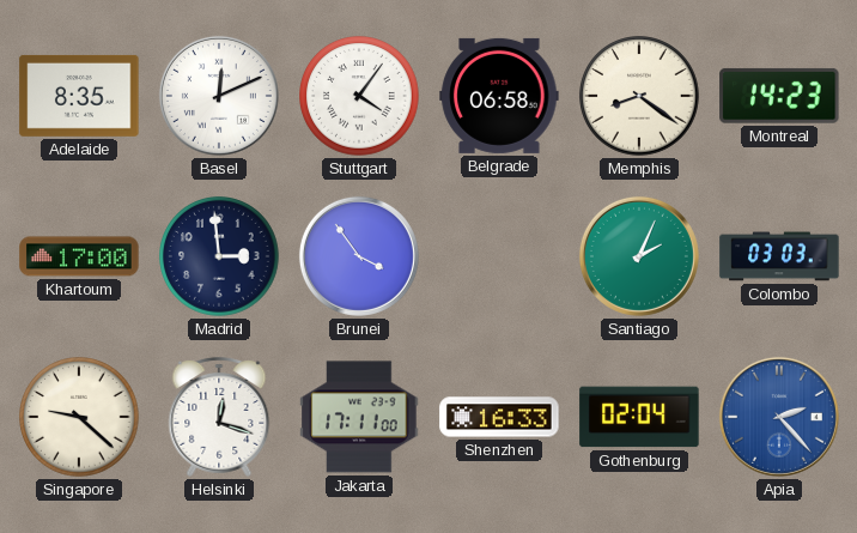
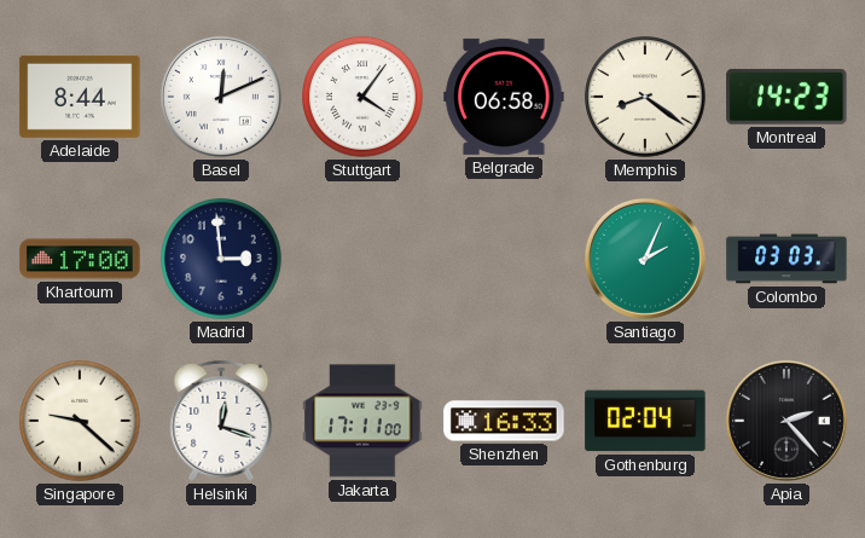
Adelaide: 8:35 -> 8:44
Brunei: 3:54 -> none
Apia dial: blue -> black
